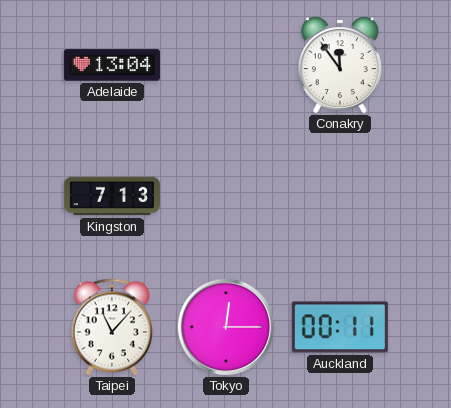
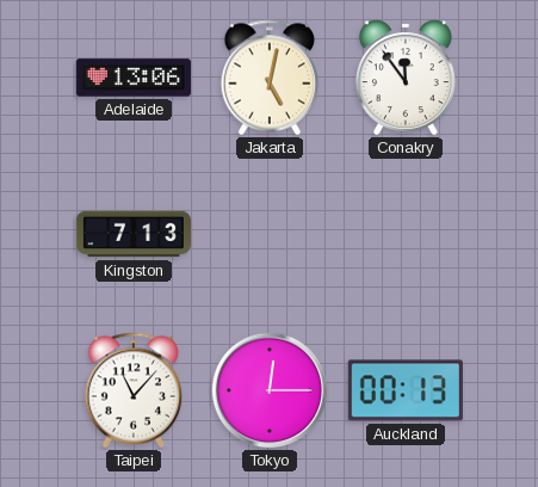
Adelaide: 13:04 -> 13:06
Jakarta: none -> 5:02
Auckland: 00:11 -> 00:13
